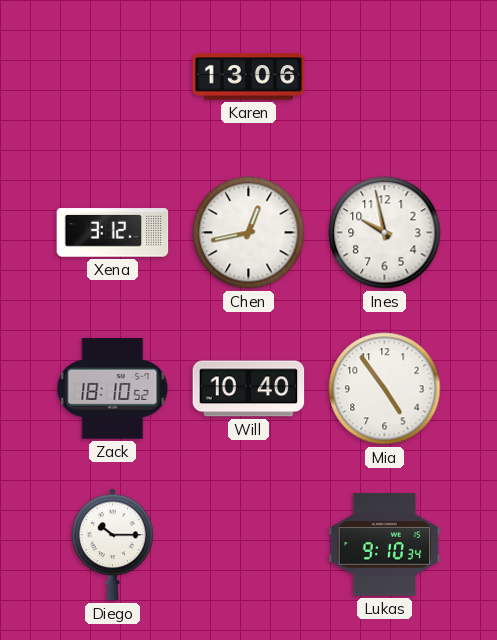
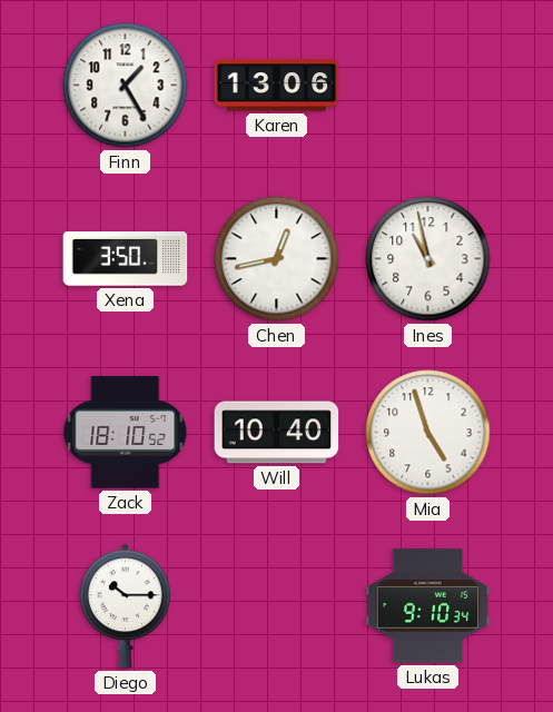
Finn: none -> 1:25
Xena: 3:12 -> 3:50
Ines: 9:58 -> 10:58
Mia: 4:54 -> 4:57
